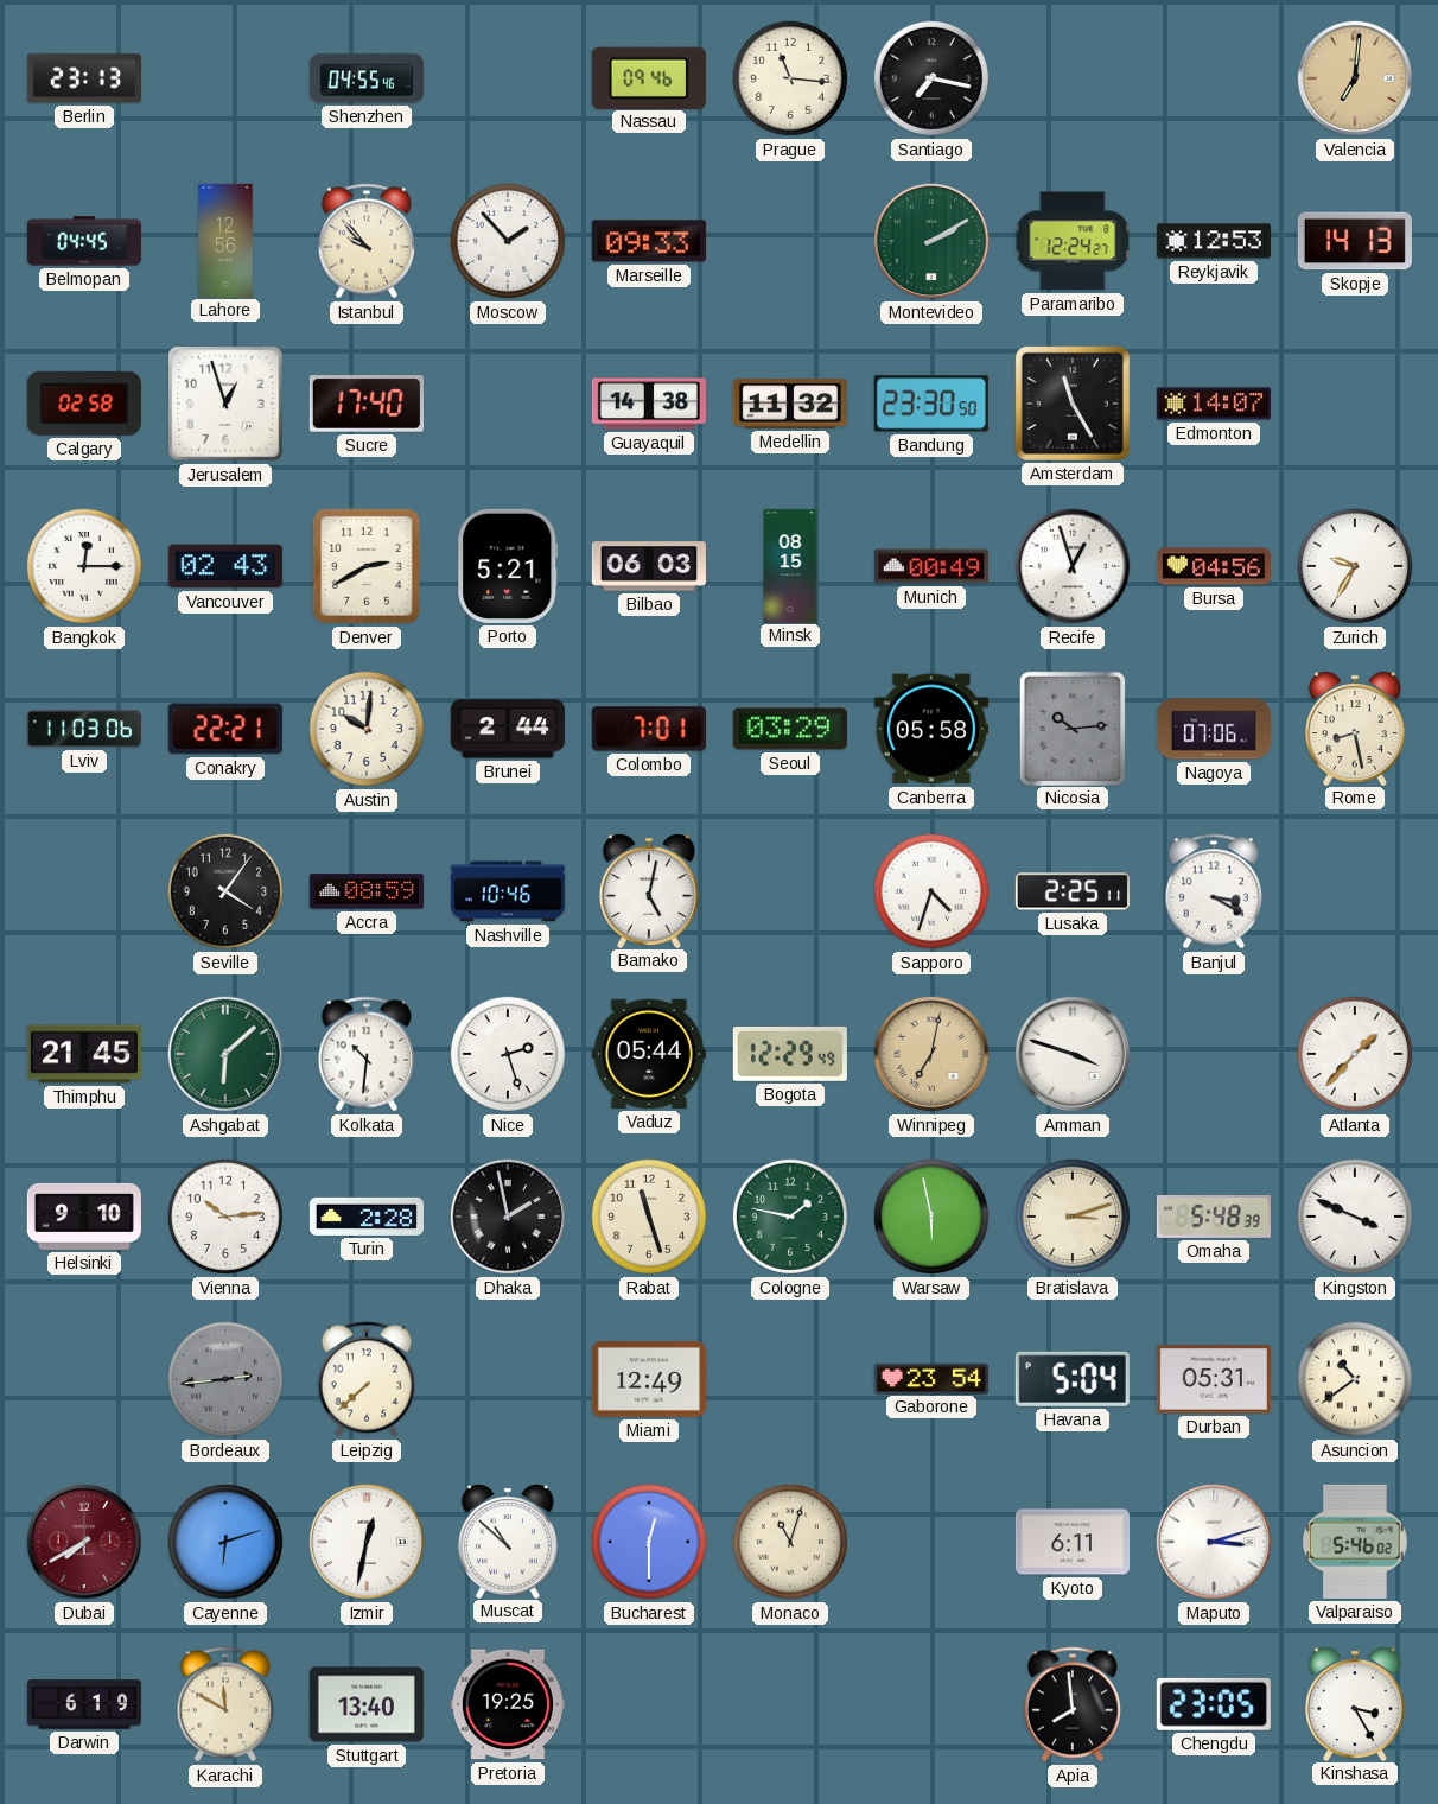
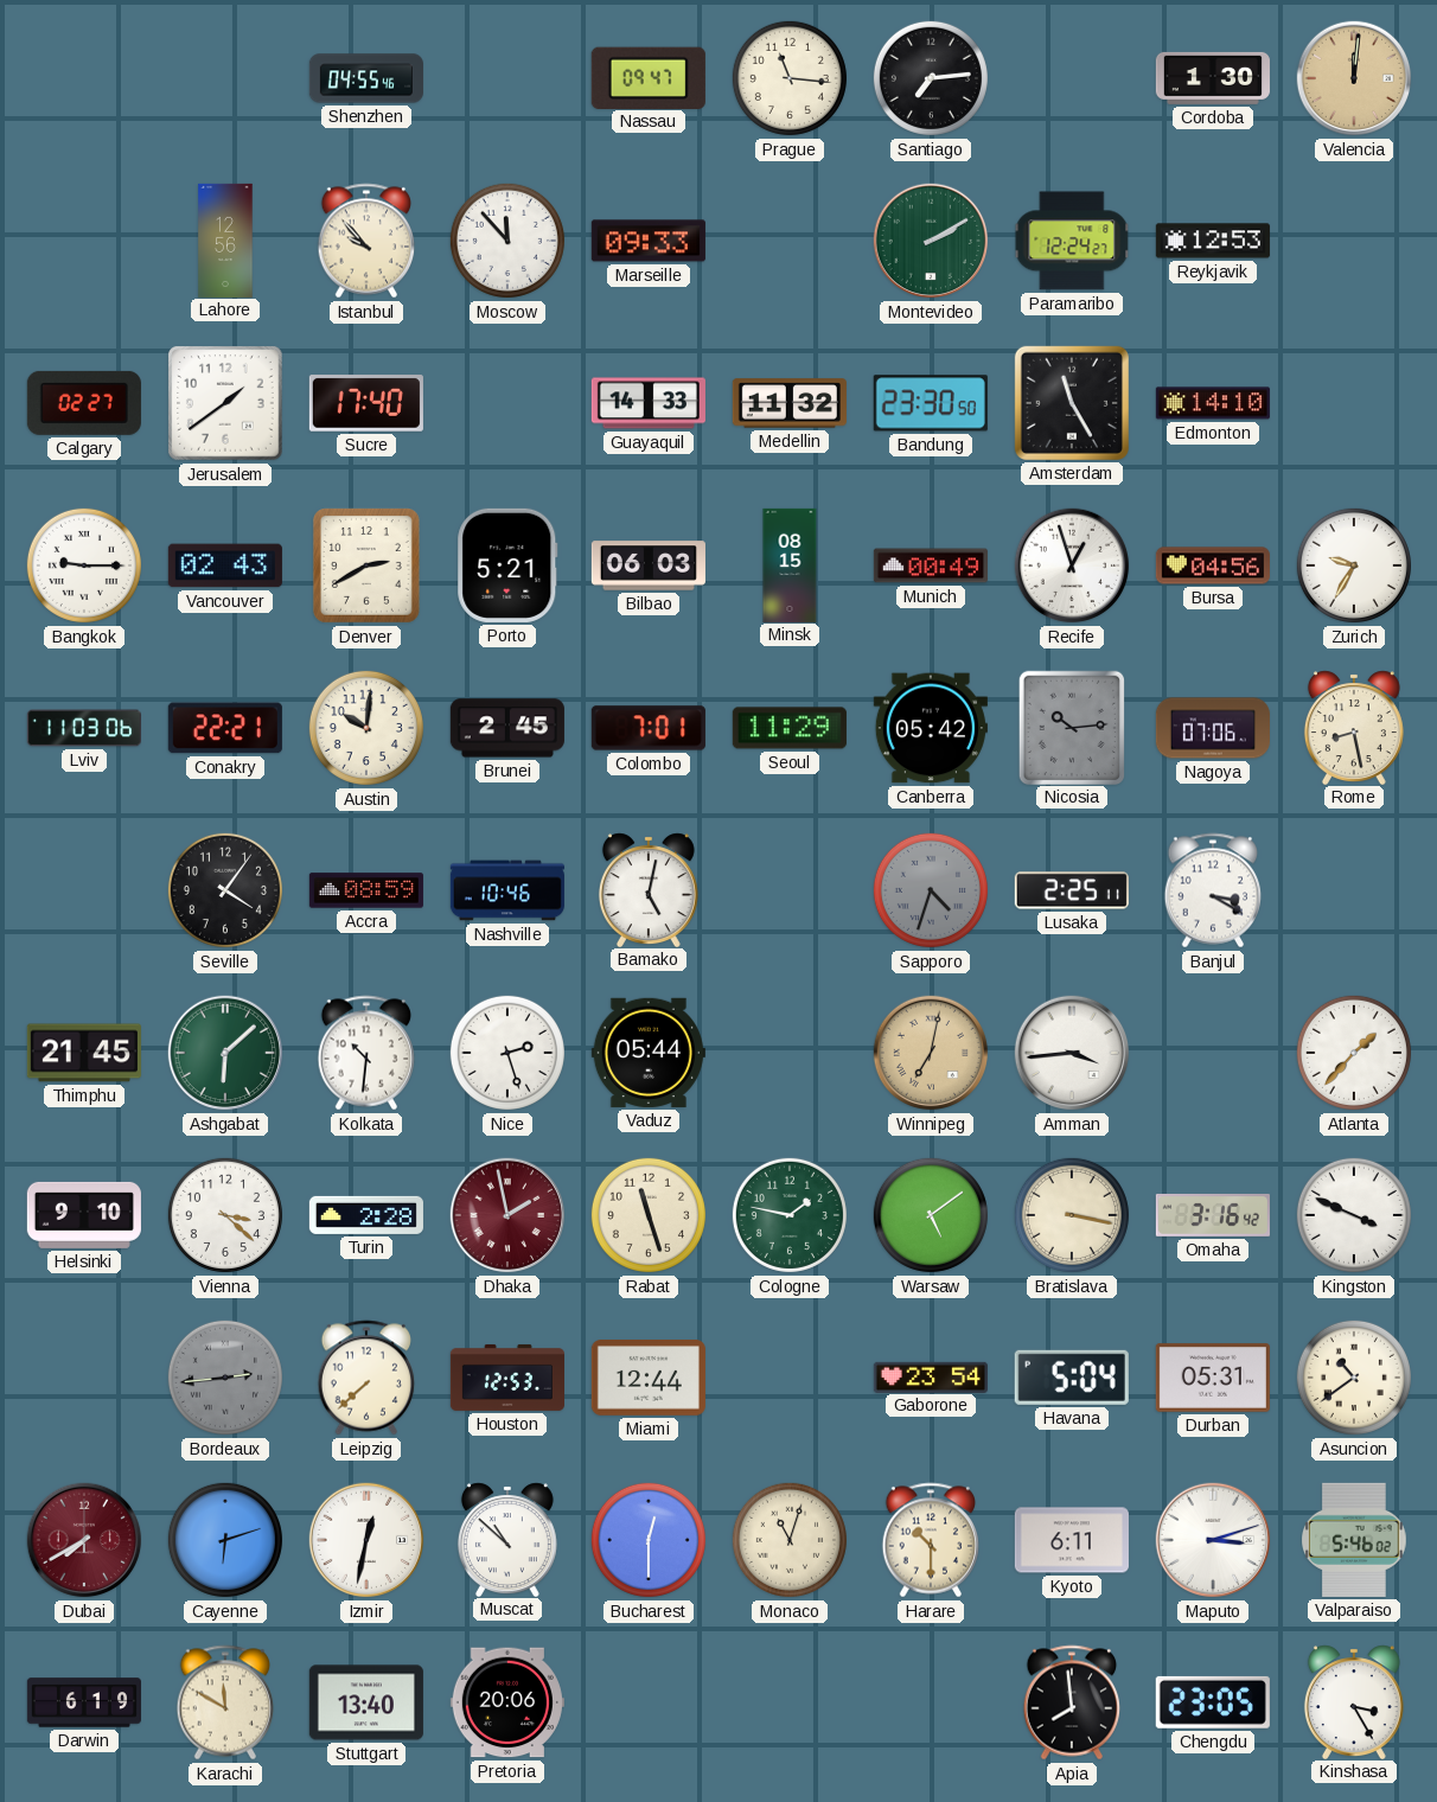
Berlin: 23:13 -> none
Nassau: 09:46 -> 09:47
Santiago: 7:17 -> 7:14
Cordoba: none -> 1:30
Valencia: 7:01 -> 12:01
Belmopan: 04:45 -> none
Moscow: 1:53 -> 11:53
Skopje: 14:13 -> none
Calgary: 02:58 -> 02:27
Jerusalem: 12:57 -> 1:39
Guayaquil: 14:38 -> 14:33
Edmonton: 14:07 -> 14:10
Bangkok: 12:15 -> 9:15
Brunei: 2:44 -> 2:45
Seoul: 03:29 -> 11:29
Canberra: 05:58 -> 05:42
Sapporo dial: white -> grey
Bogota: 12:29 -> none
Amman: 3:48 -> 3:44
Vienna: 10:14 -> 3:22
Dhaka dial: black -> burgundy
Warsaw: 5:58 -> 5:09
Bratislava: 3:12 -> 3:17
Omaha: 5:48 -> 3:16
Houston: none -> 12:53
Miami: 12:49 -> 12:44
Harare: none -> 10:30
Pretoria: 19:25 -> 20:06
